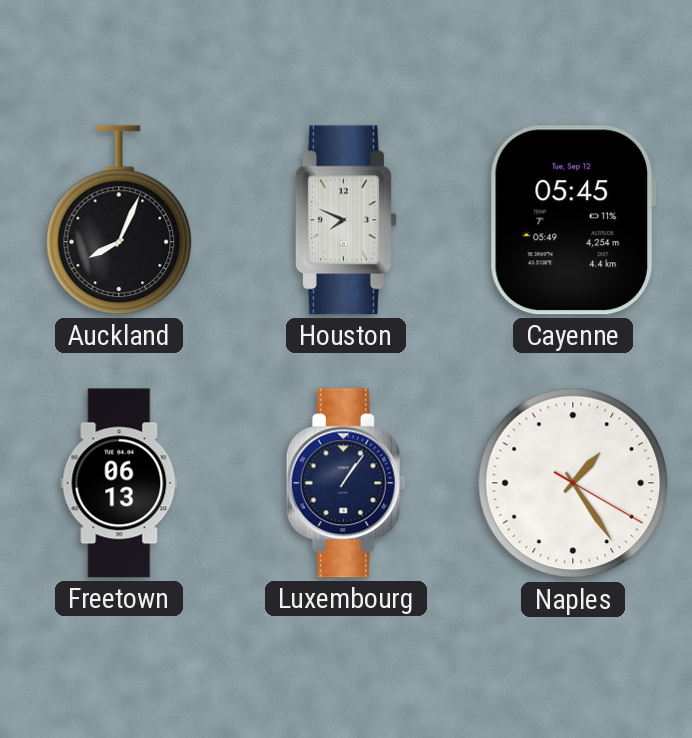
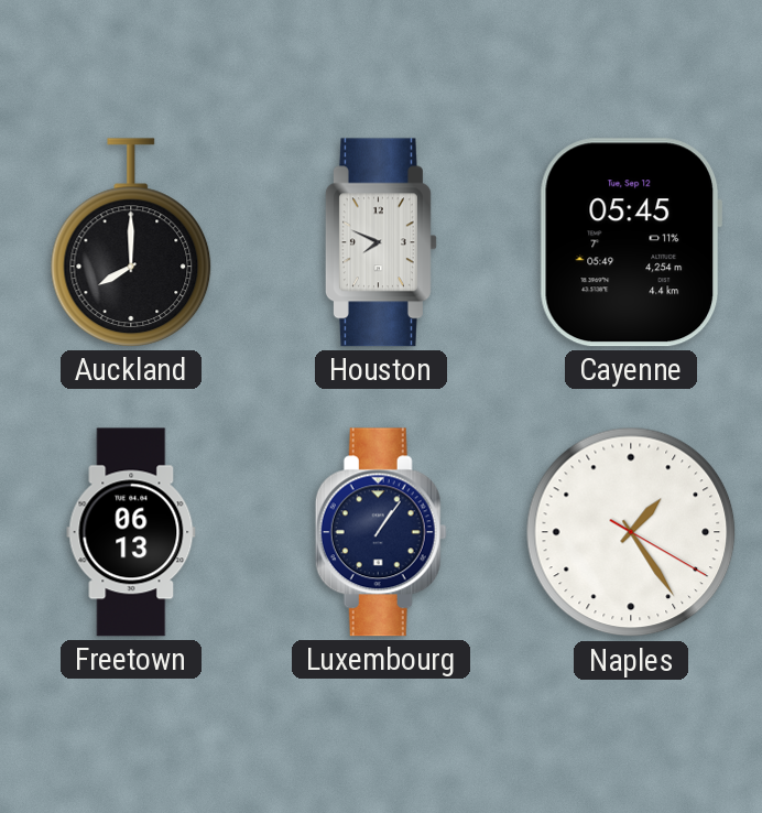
Auckland: 8:04 -> 8:00
